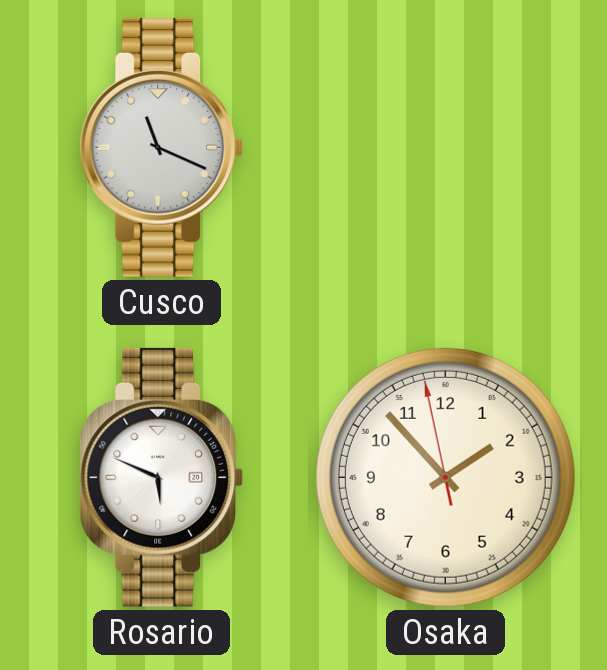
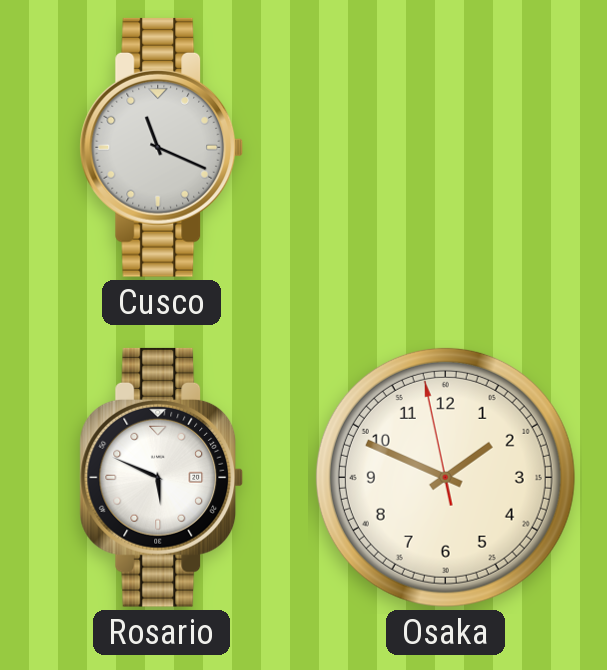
Osaka: 1:52 -> 1:48
